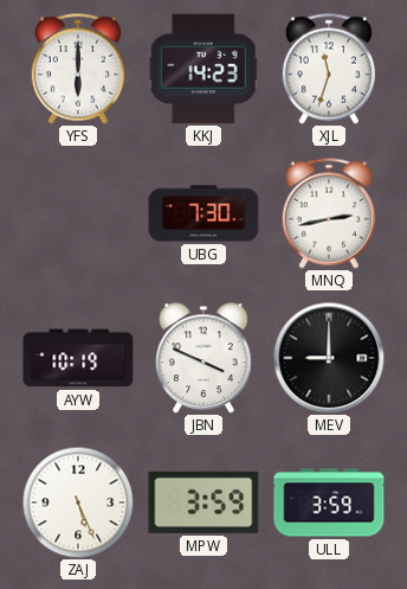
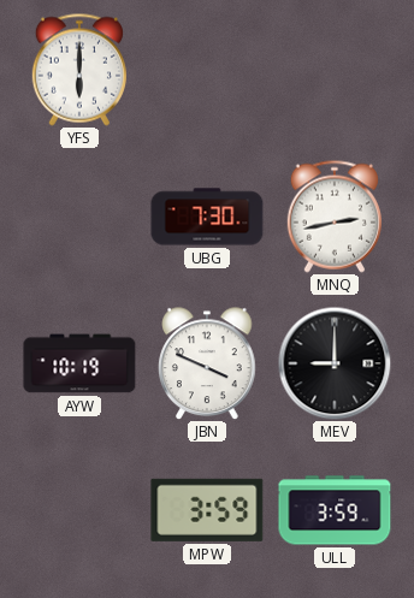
KKJ: 14:23 -> none
XJL: 11:33 -> none
ZAJ: 5:26 -> none
